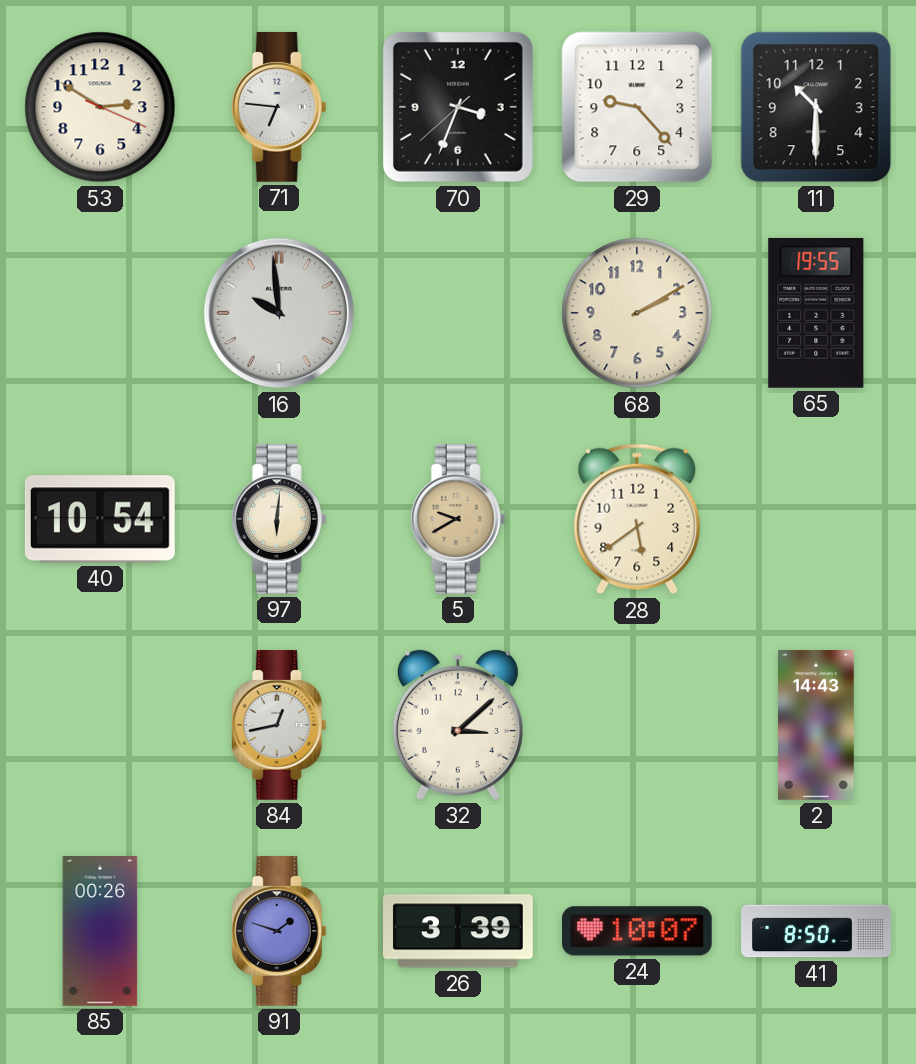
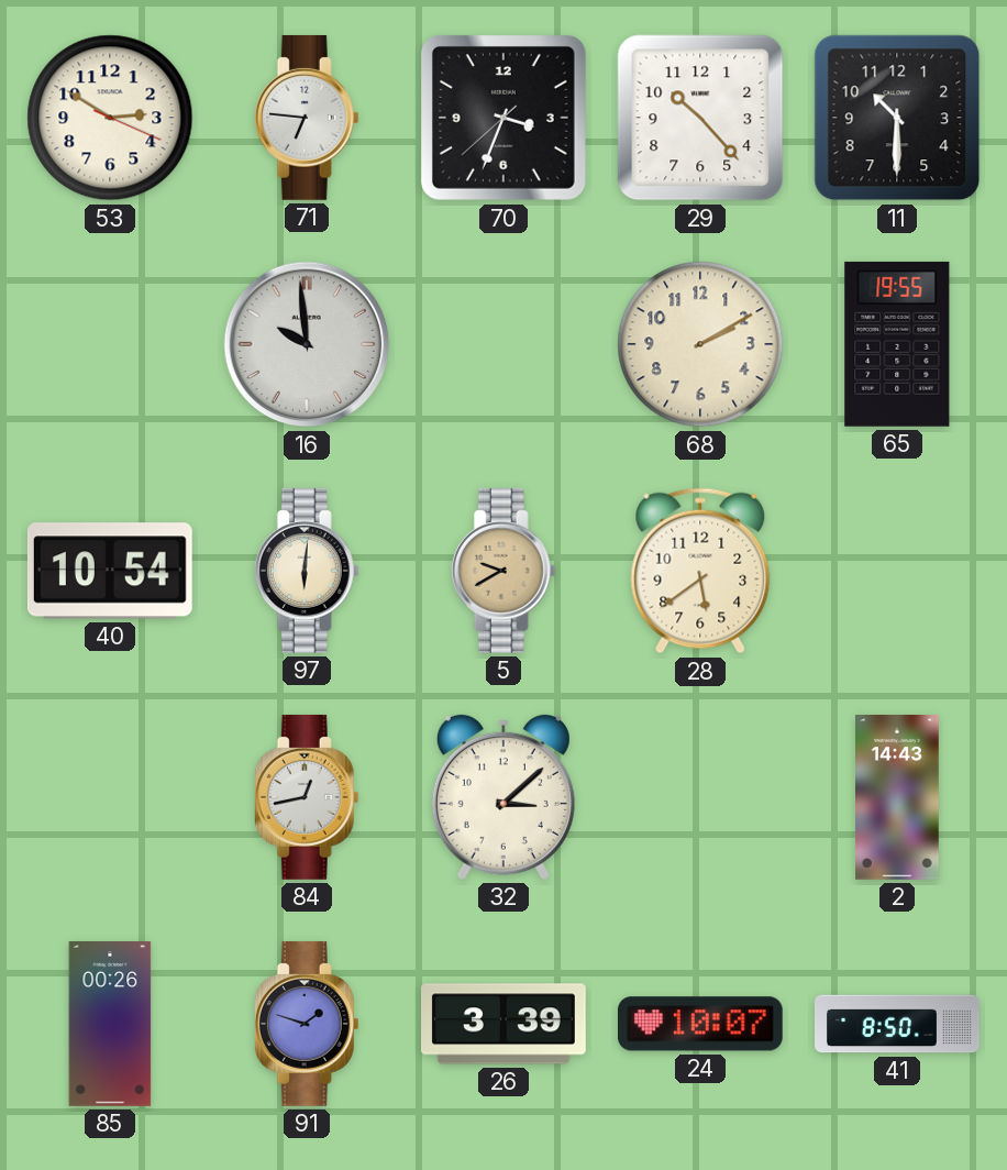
29: 9:23 -> 10:23
